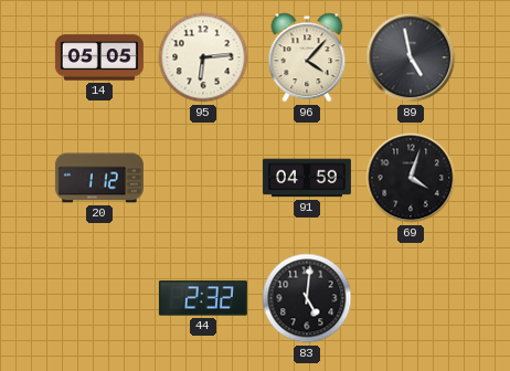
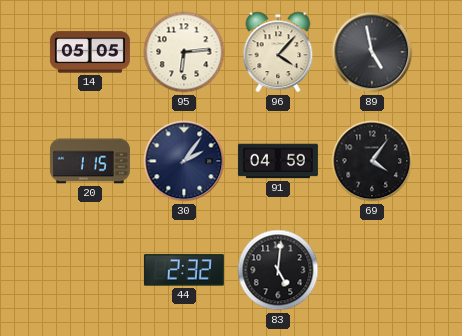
20: 1:12 -> 1:15
30: none -> 2:06
69: 4:03 -> 4:06
